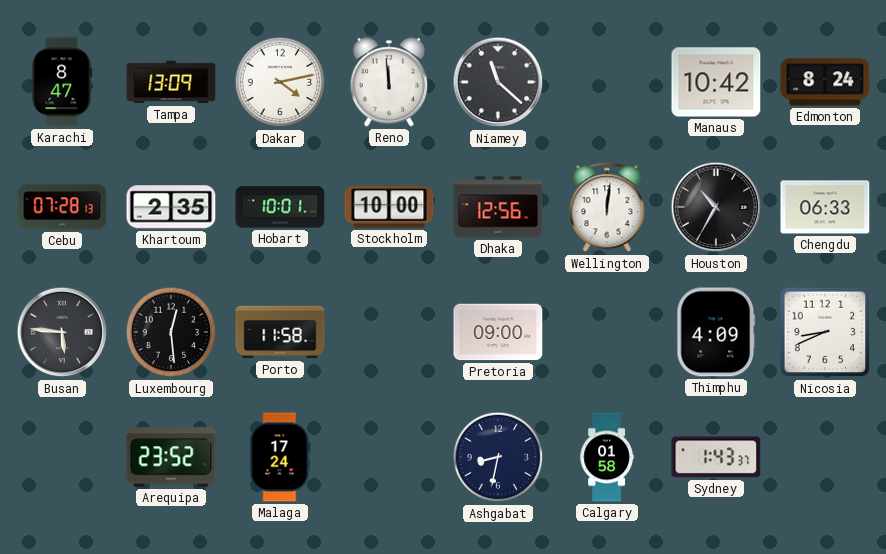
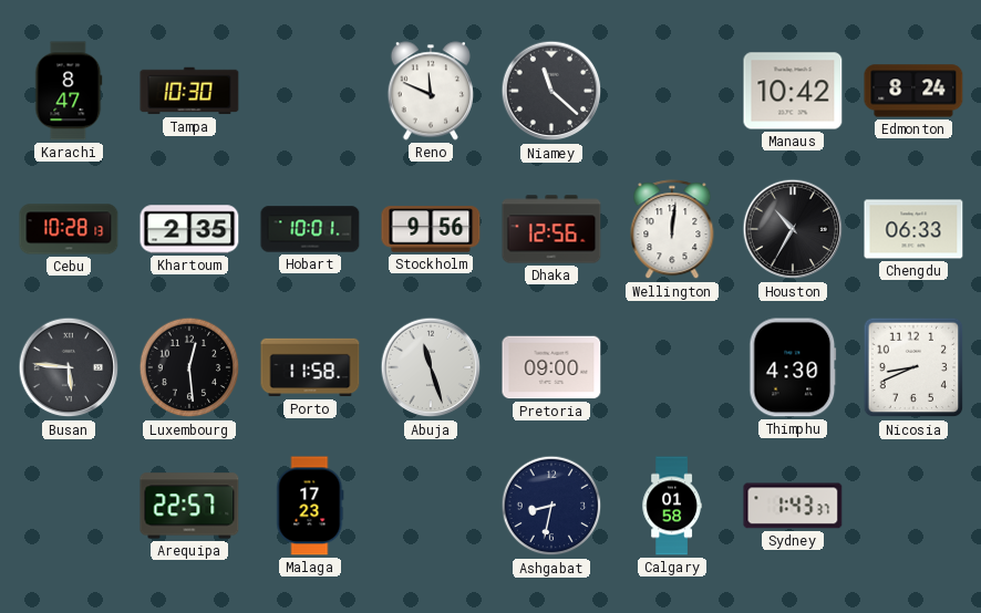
Tampa: 13:09 -> 10:30
Dakar: 4:13 -> none
Reno: 11:59 -> 11:49
Cebu: 07:28 -> 10:28
Stockholm: 10:00 -> 9:56
Abuja: none -> 11:27
Thimphu: 4:09 -> 4:30
Arequipa: 23:52 -> 22:57
Malaga: 17:24 -> 17:23
